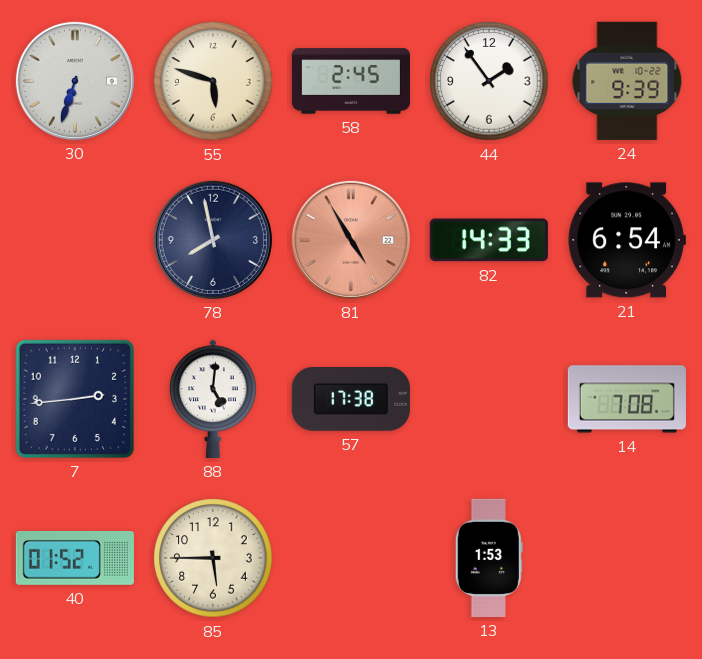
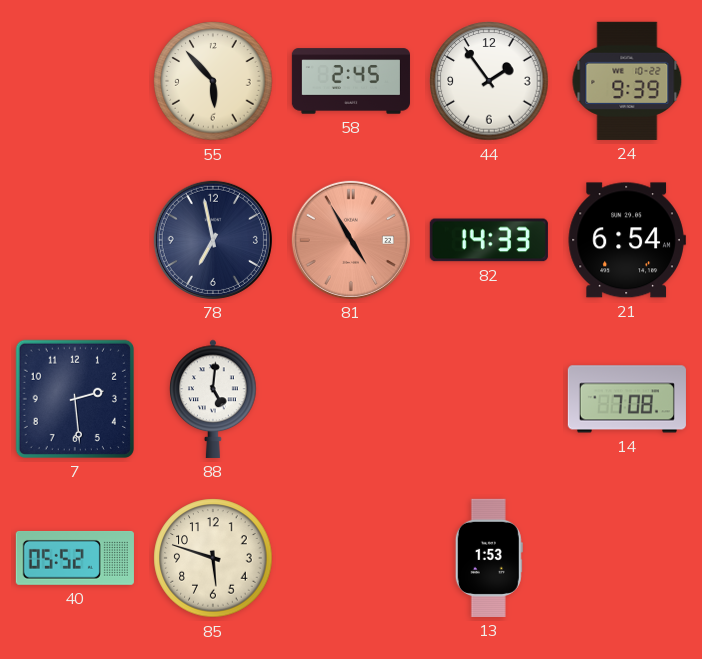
30: 6:33 -> none
55: 5:48 -> 5:53
78: 7:58 -> 6:58
7: 2:44 -> 2:29
57: 17:38 -> none
40: 01:52 -> 05:52
85: 5:45 -> 5:48
